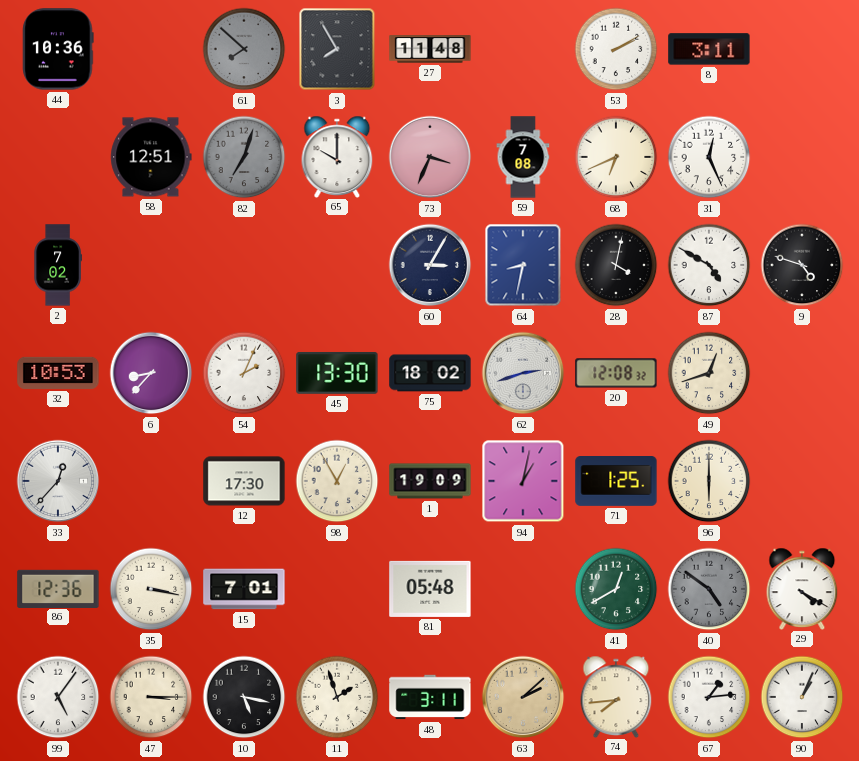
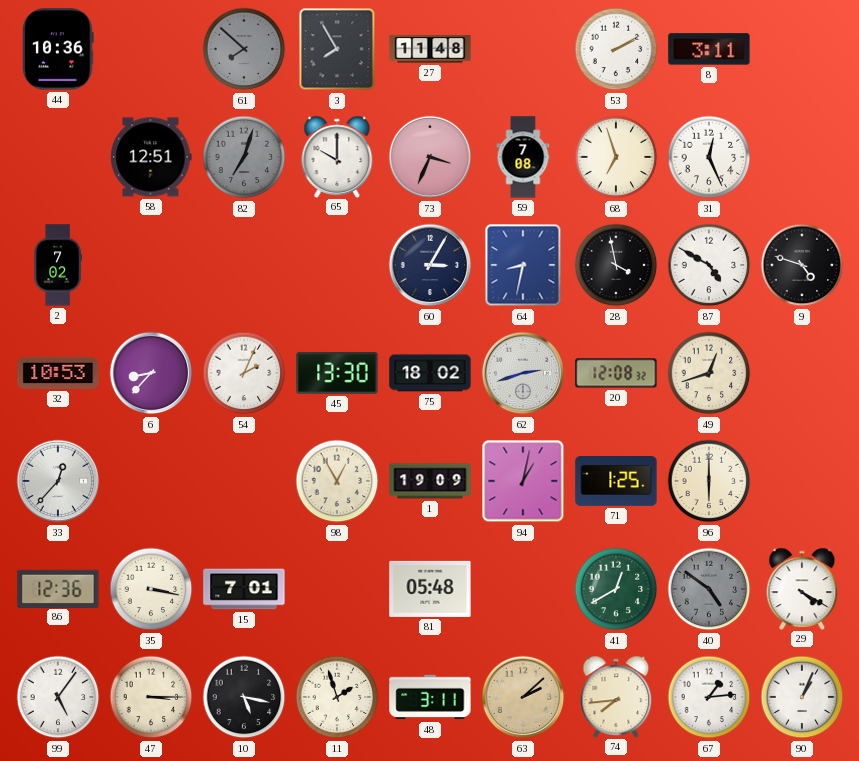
68: 6:41 -> 6:57
28: 4:02 -> 3:58
12: 17:30 -> none
